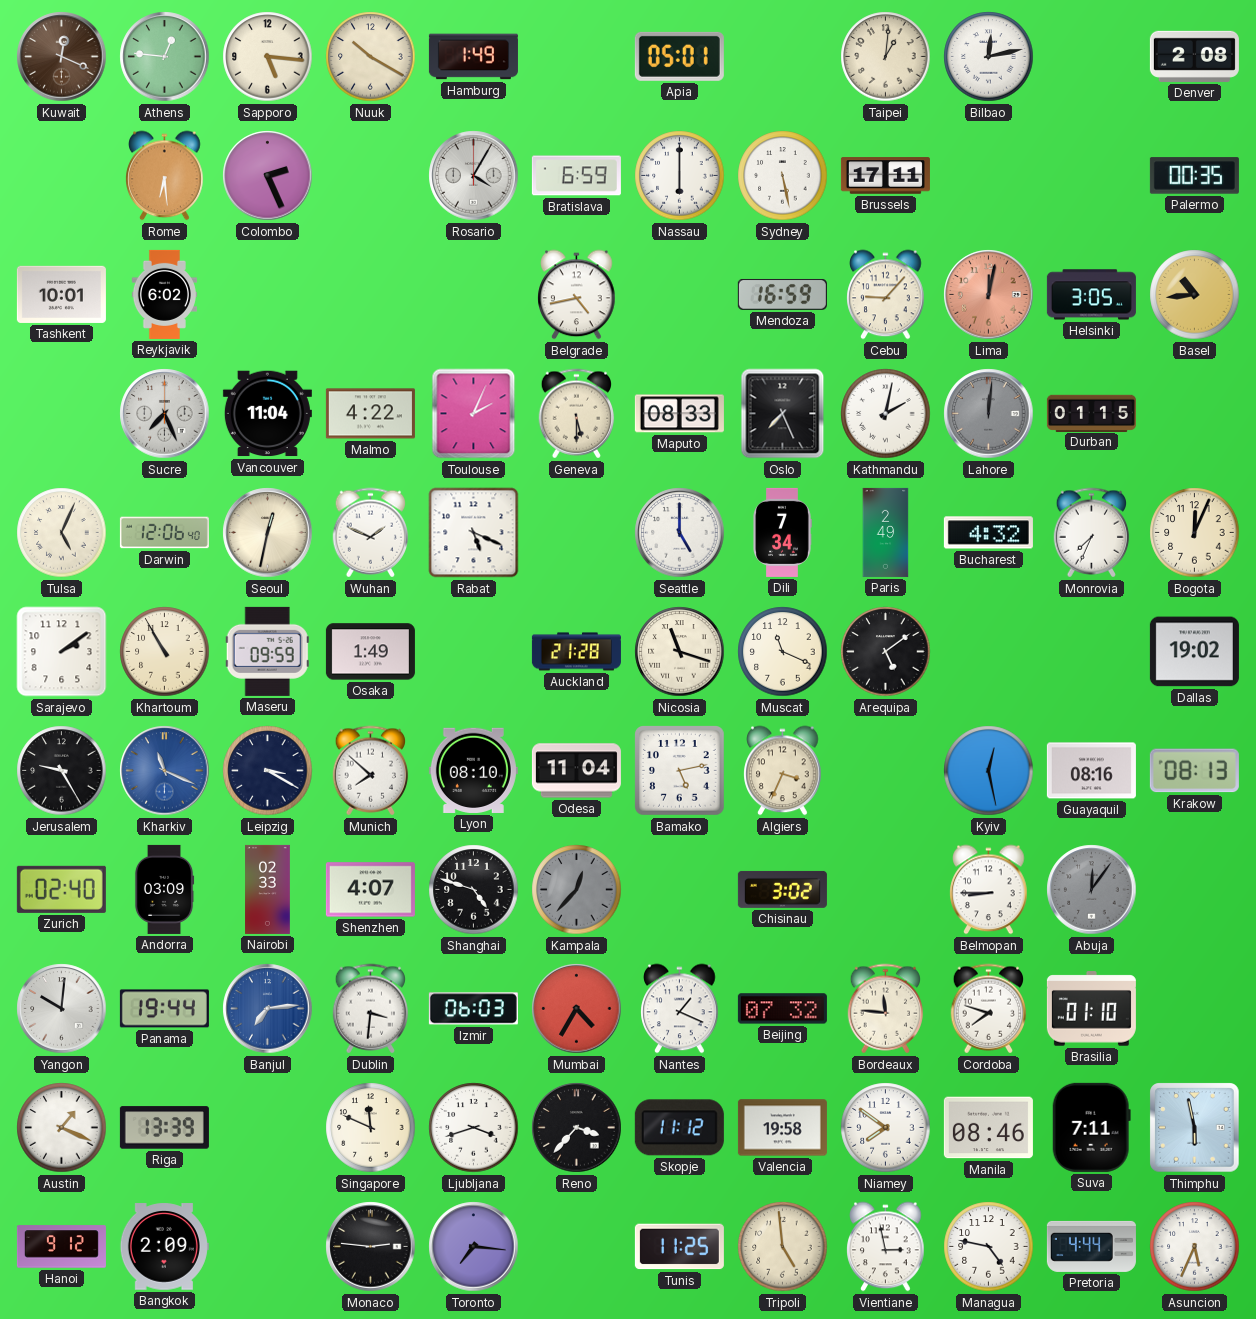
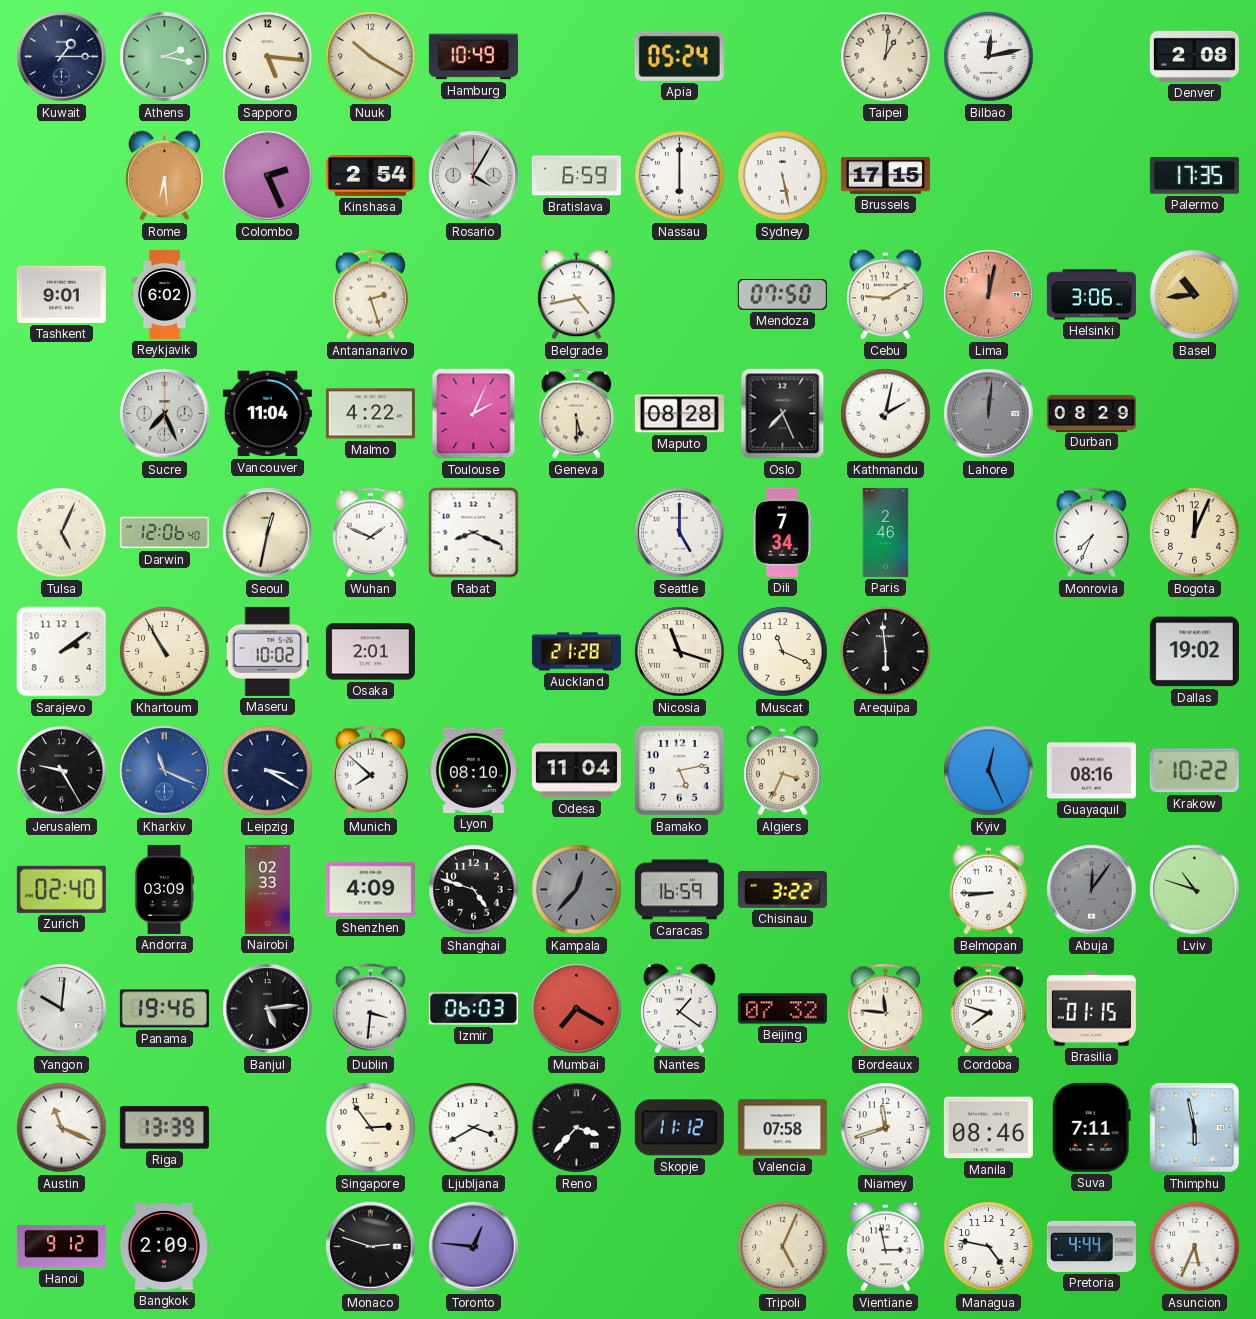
Kuwait: 12:19 -> 1:15
Kuwait dial: brown -> navy
Athens: 12:46 -> 2:17
Hamburg: 1:49 -> 10:49
Apia: 05:01 -> 05:24
Kinshasa: none -> 2:54
Brussels: 17:11 -> 17:15
Palermo: 00:35 -> 17:35
Tashkent: 10:01 -> 9:01
Antananarivo: none -> 2:27
Mendoza: 16:59 -> 07:50
Cebu: 9:07 -> 9:10
Helsinki: 3:05 -> 3:06
Maputo: 08:33 -> 08:28
Durban: 01:15 -> 08:29
Rabat: 5:19 -> 8:19
Paris: 2:49 -> 2:46
Bucharest: 4:32 -> none
Maseru: 09:59 -> 10:02
Osaka: 1:49 -> 2:01
Arequipa: 5:09 -> 5:59
Kyiv: 12:28 -> 12:26
Krakow: 08:13 -> 10:22
Shenzhen: 4:07 -> 4:09
Caracas: none -> 16:59
Chisinau: 3:02 -> 3:22
Lviv: none -> 10:48
Panama: 19:44 -> 19:46
Banjul: 7:14 -> 5:14
Banjul dial: blue -> black
Mumbai: 4:35 -> 7:20
Nantes: 1:19 -> 1:21
Brasilia: 01:10 -> 01:15
Austin: 1:19 -> 11:19
Singapore: 11:49 -> 2:54
Ljubljana: 3:42 -> 3:40
Valencia: 19:58 -> 07:58
Niamey: 7:51 -> 11:42
Monaco: 2:46 -> 2:48
Toronto: 7:16 -> 12:46
Tunis: 11:25 -> none
Tripoli: 4:59 -> 5:04
